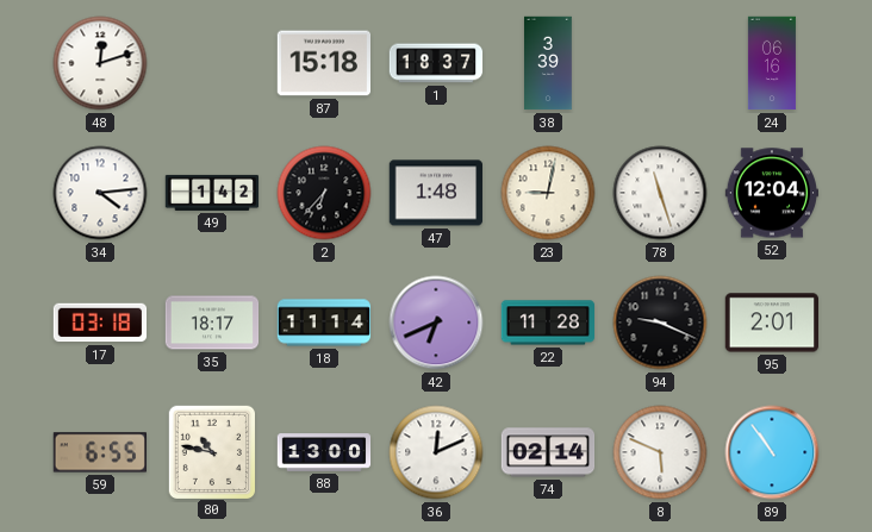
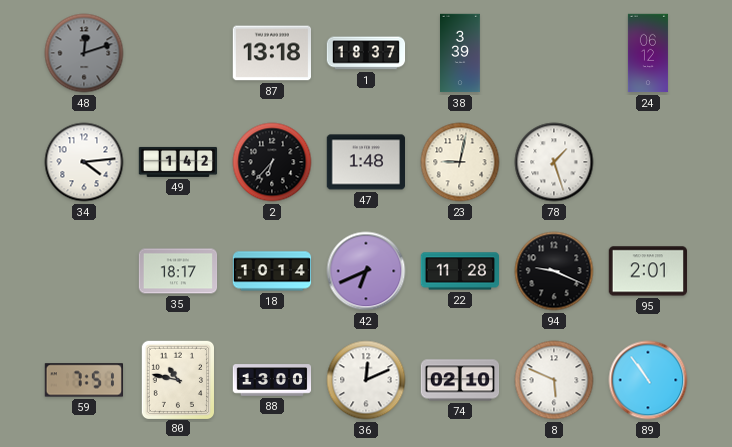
48 dial: white -> grey
87: 15:18 -> 13:18
24: 06:16 -> 06:12
78: 11:27 -> 1:27
52: 12:04 -> none
17: 03:18 -> none
18: 11:14 -> 10:14
59: 6:55 -> 7:51
74: 02:14 -> 02:10
